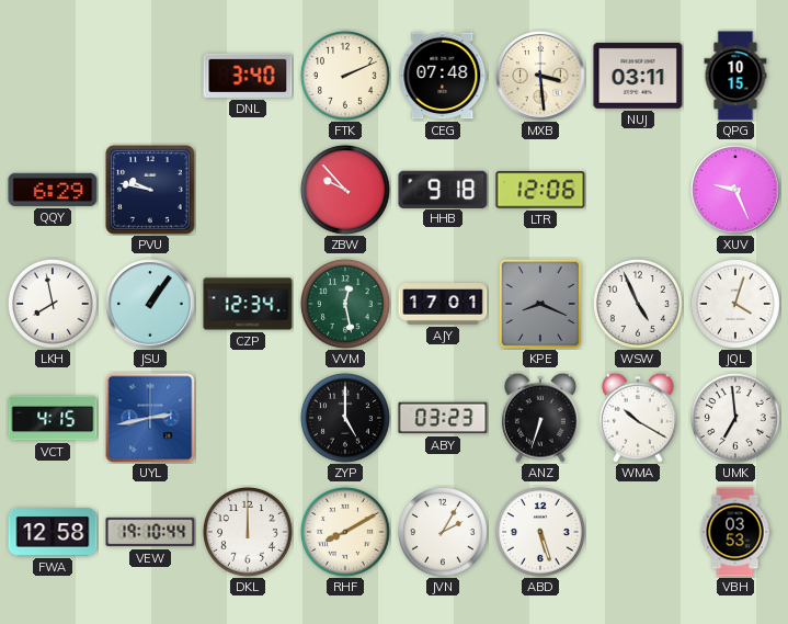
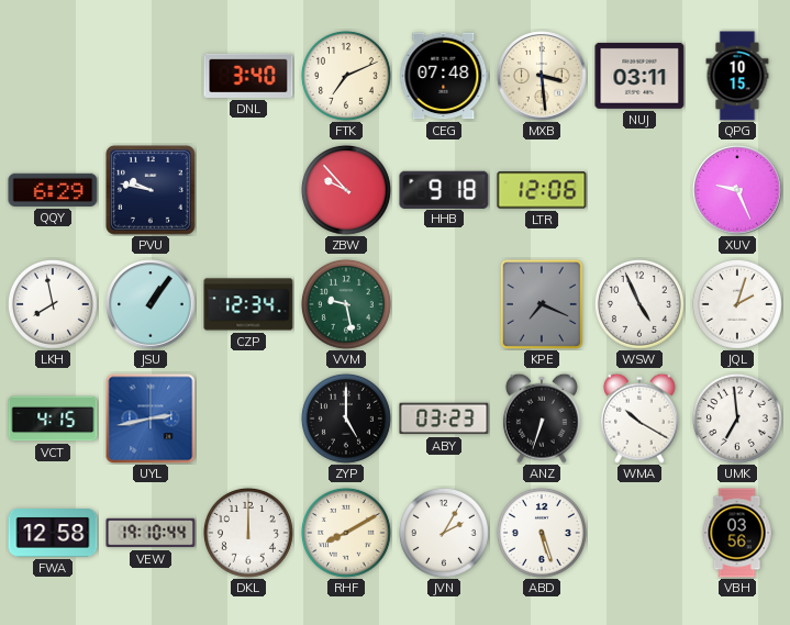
FTK: 2:11 -> 7:11
VVM: 12:28 -> 9:28
AJY: 17:01 -> none
KPE: 8:19 -> 7:19
JQL: 4:03 -> 2:03
VBH: 03:53 -> 03:56
